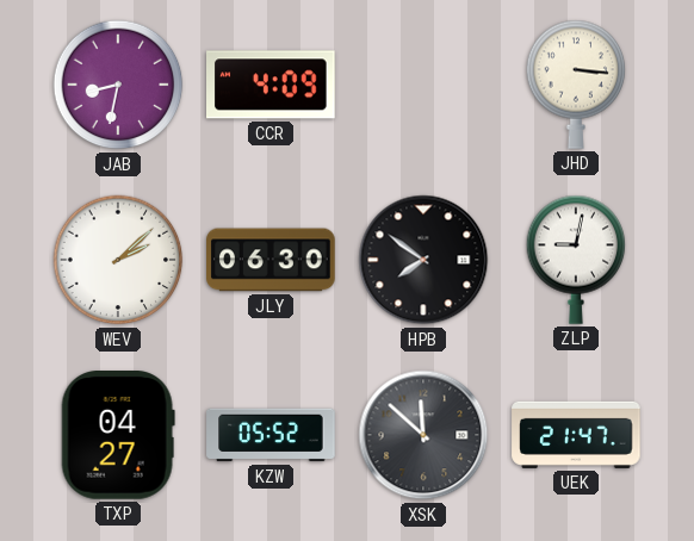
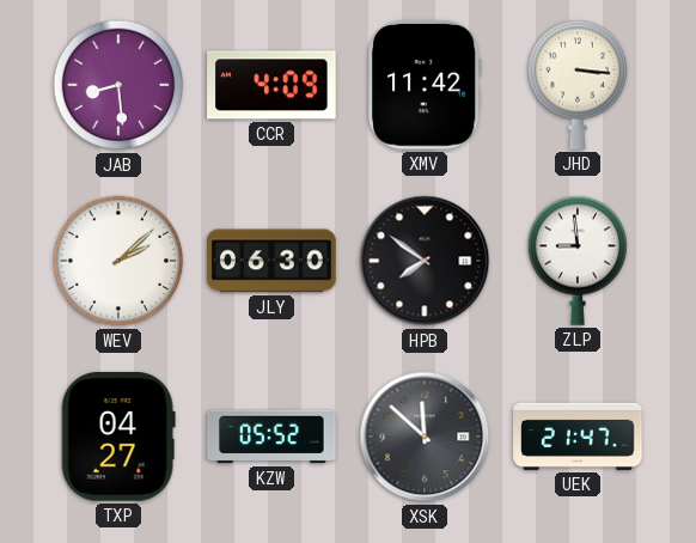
JAB: 8:32 -> 8:29
XMV: none -> 11:42
ZLP: 9:02 -> 8:59
